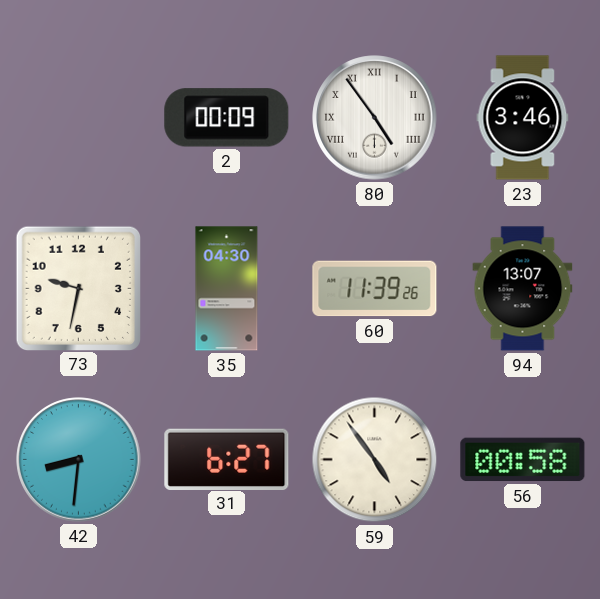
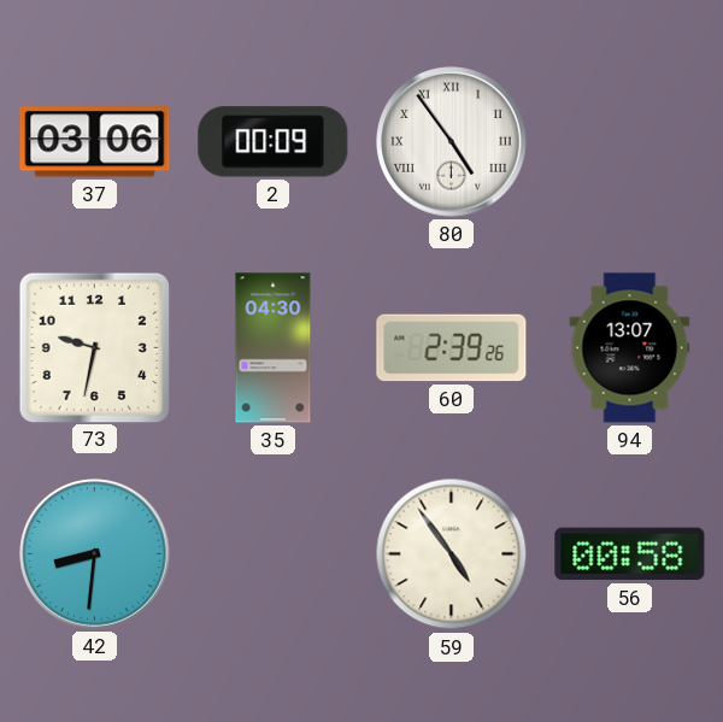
37: none -> 03:06
23: 3:46 -> none
60: 11:39 -> 2:39
31: 6:27 -> none
